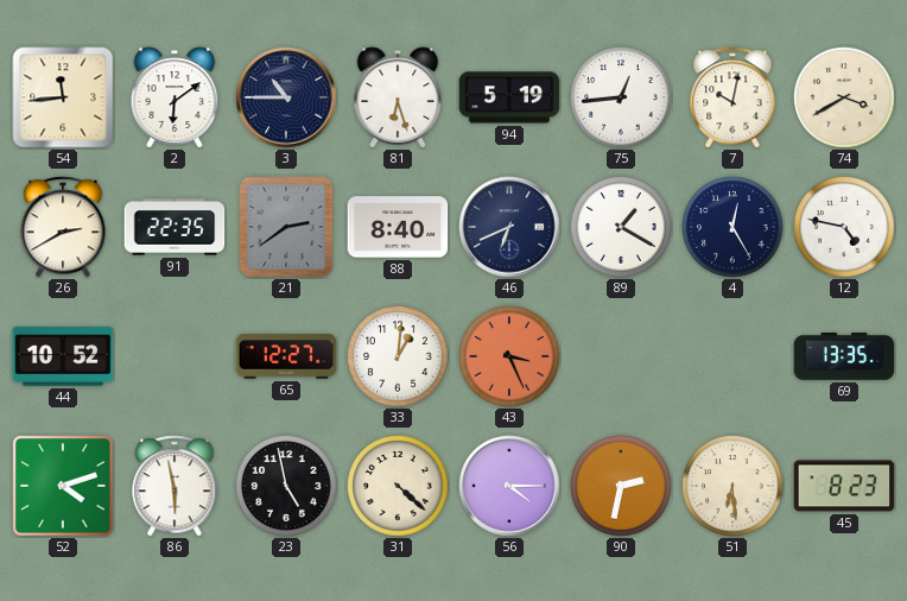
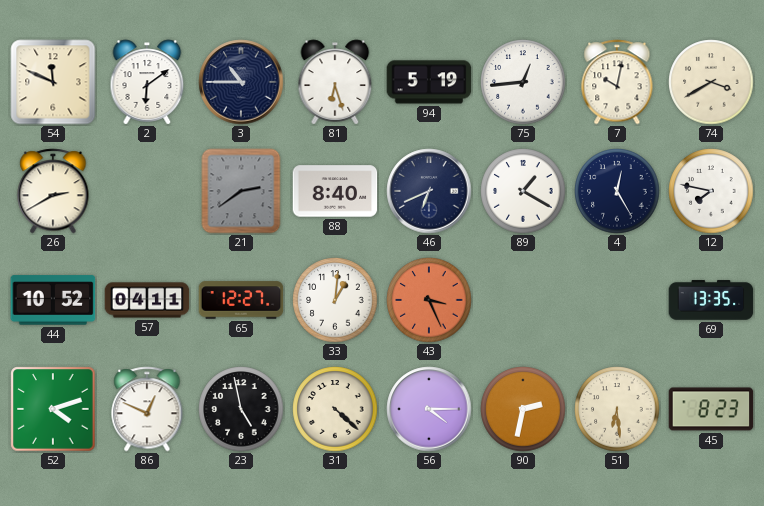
54: 11:44 -> 11:49
91: 22:35 -> none
12: 4:47 -> 7:47
57: none -> 04:11
86: 5:58 -> 12:49
